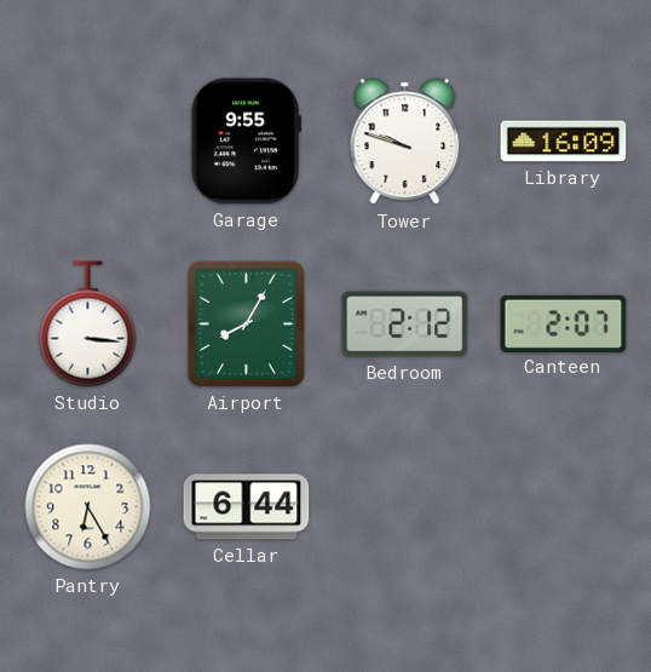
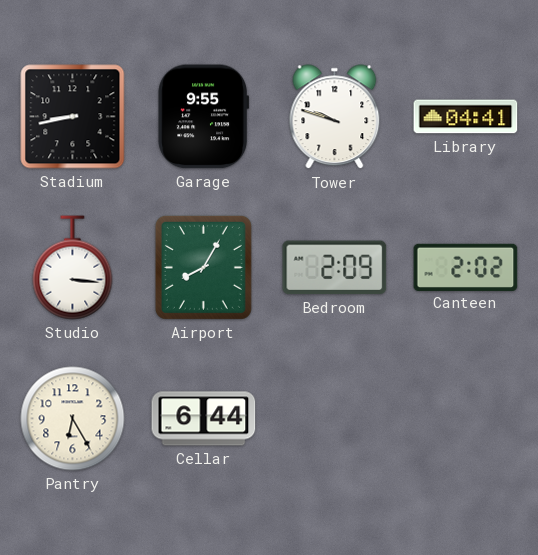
Stadium: none -> 8:43
Library: 16:09 -> 04:41
Bedroom: 2:12 -> 2:09
Canteen: 2:07 -> 2:02
